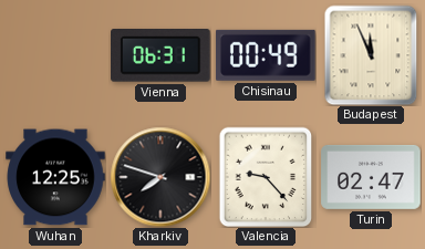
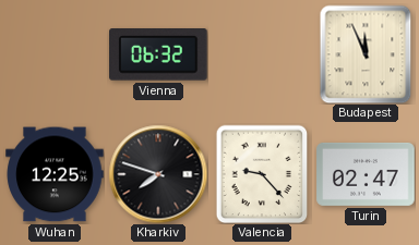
Vienna: 06:31 -> 06:32
Chisinau: 00:49 -> none
